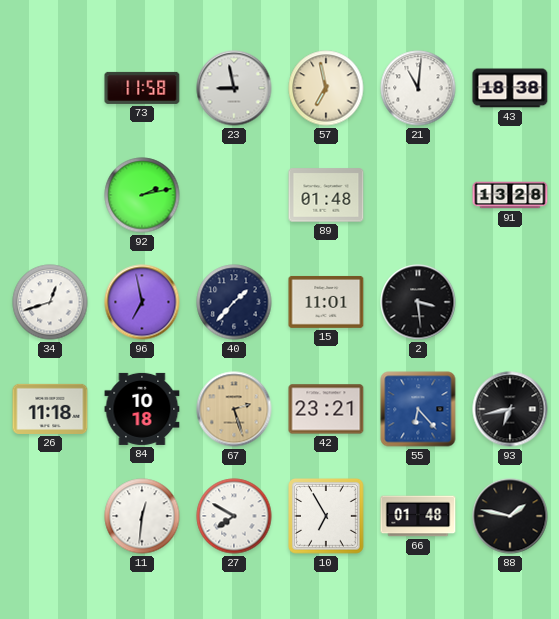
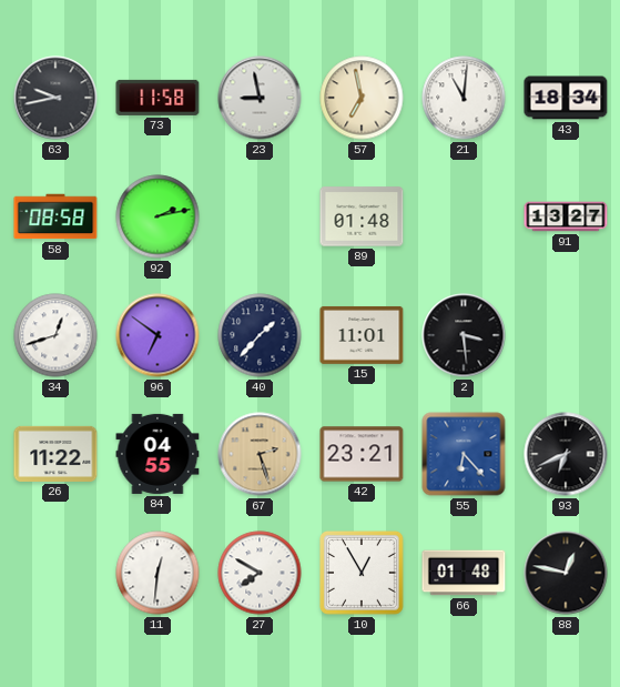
63: none -> 9:43
43: 18:38 -> 18:34
58: none -> 08:58
91: 13:28 -> 13:27
96: 6:58 -> 6:51
26: 11:18 -> 11:22
84: 10:18 -> 04:55
93: 6:43 -> 6:41
10: 6:55 -> 12:55
88: 1:47 -> 12:47
